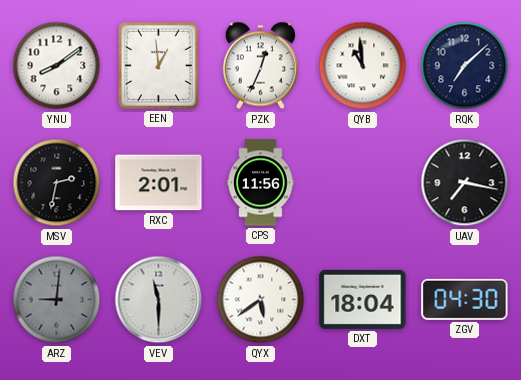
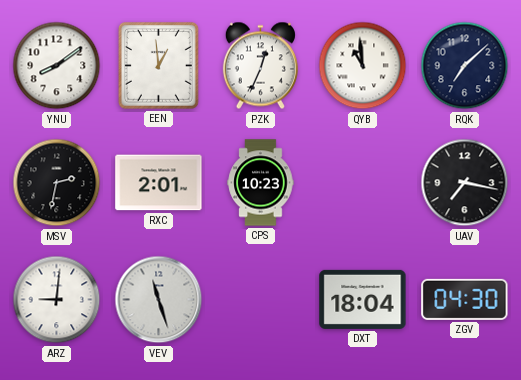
CPS: 11:56 -> 10:23
ARZ dial: grey -> white
VEV: 11:30 -> 11:27
QYX: 5:39 -> none
